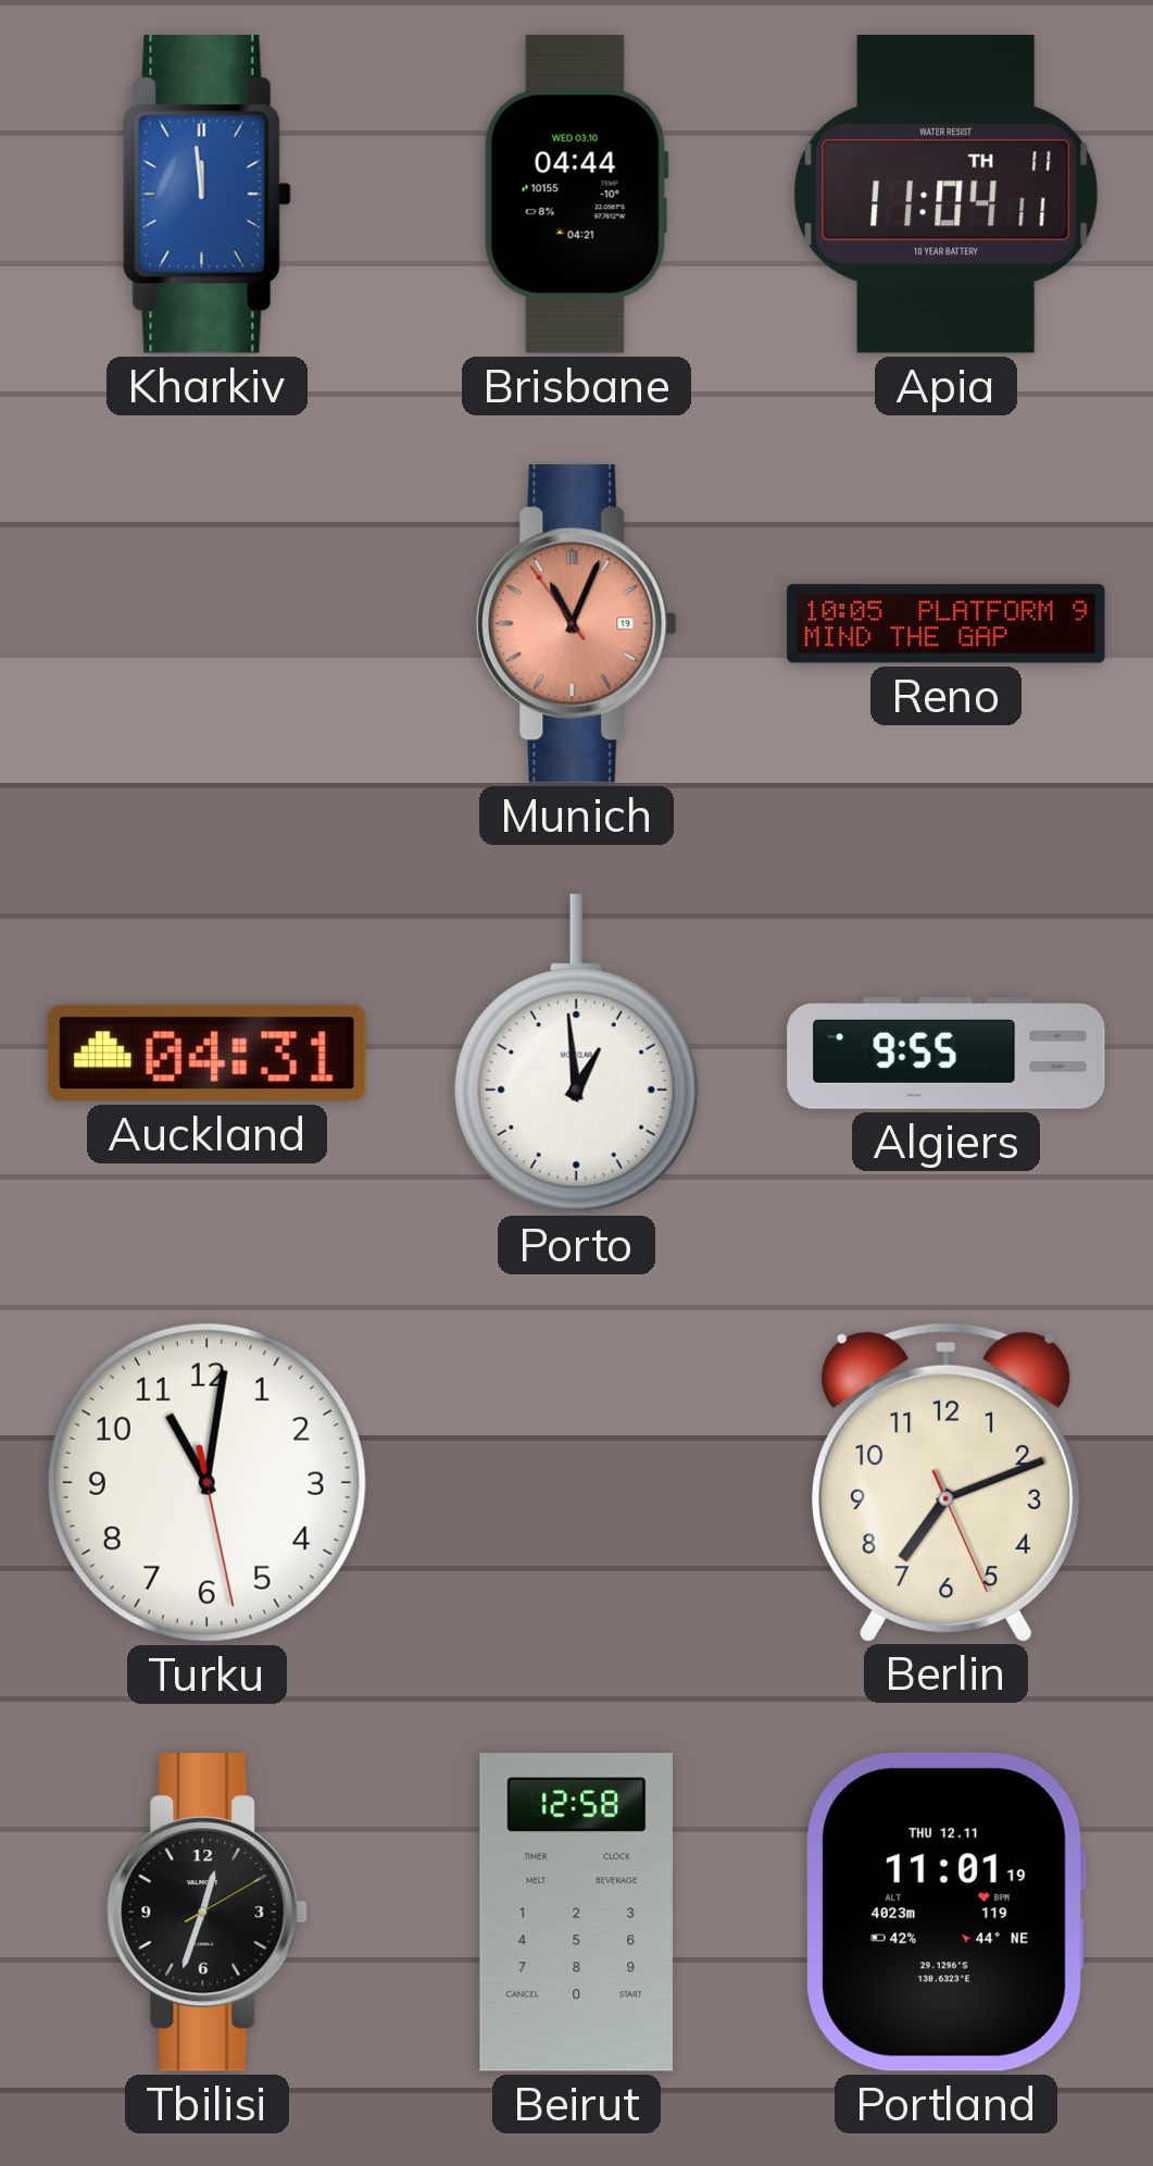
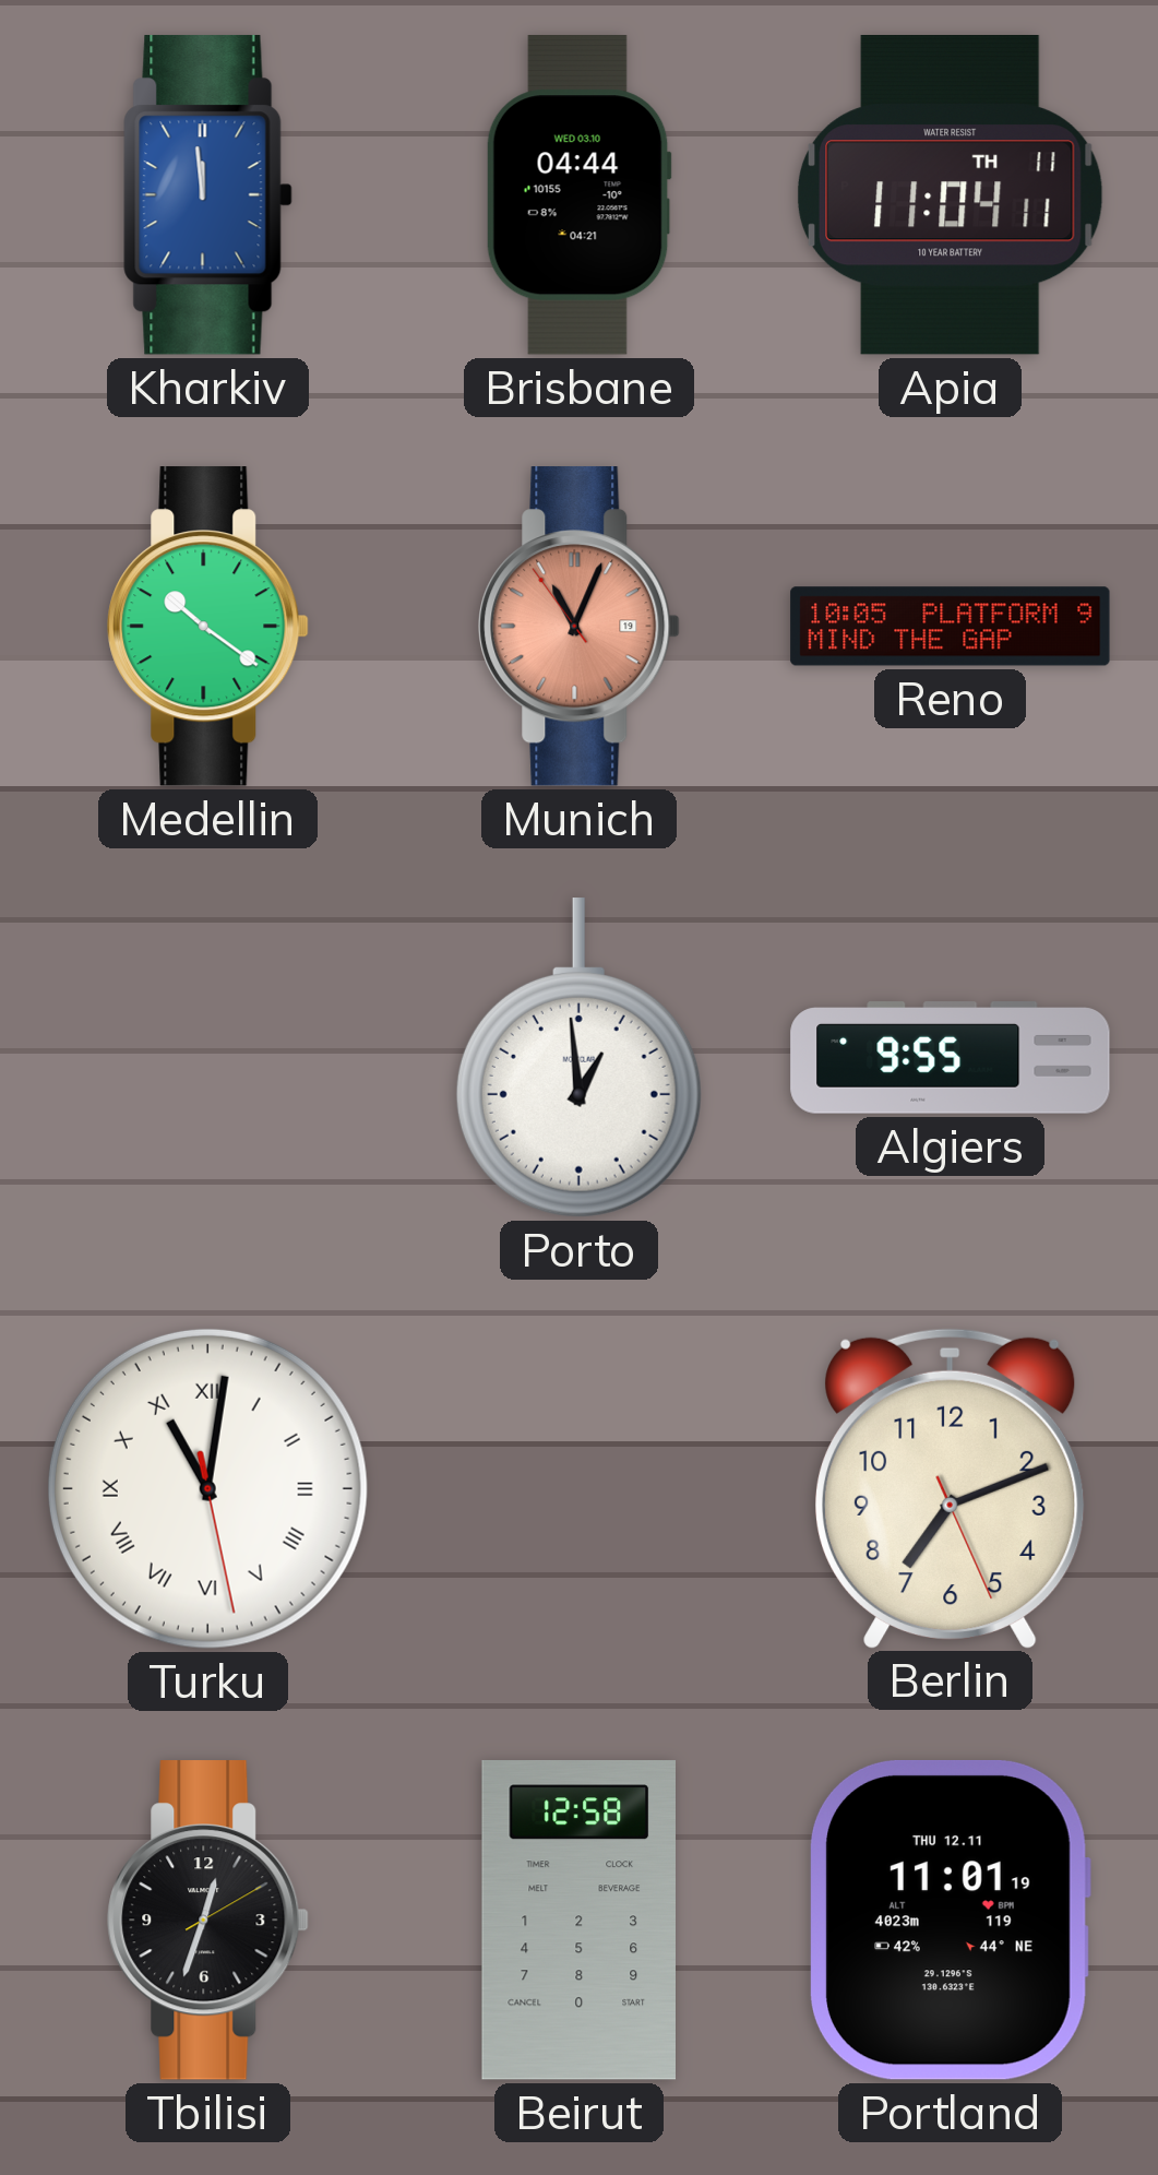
Medellin: none -> 10:21
Auckland: 04:31 -> none
Turku numerals: Arabic -> Roman
